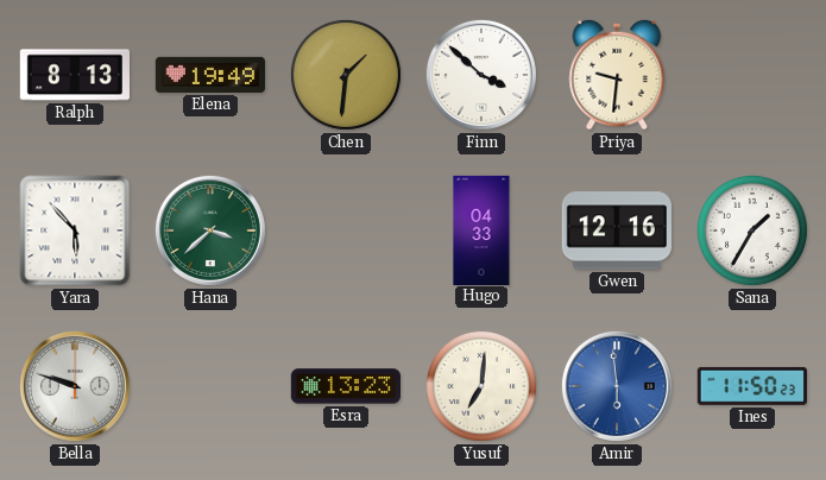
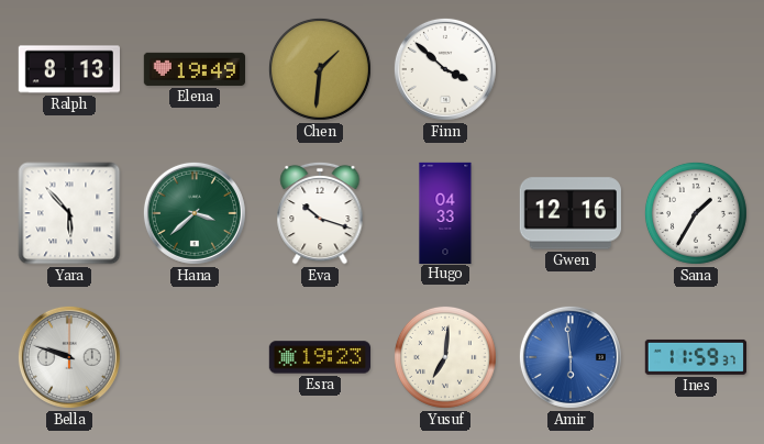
Priya: 9:31 -> none
Eva: none -> 10:18
Esra: 13:23 -> 19:23
Ines: 11:50 -> 11:59
